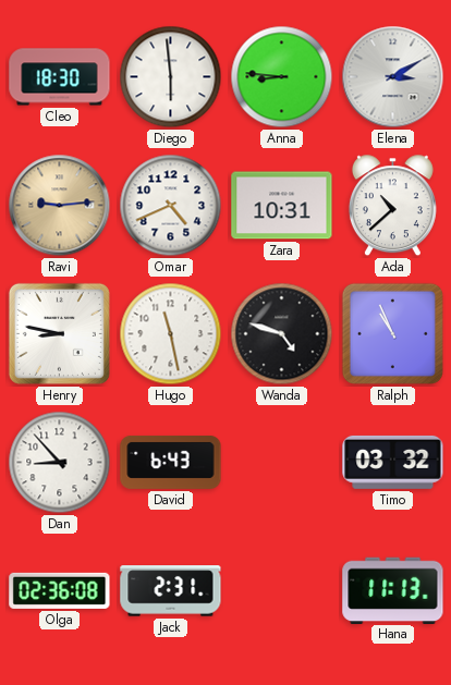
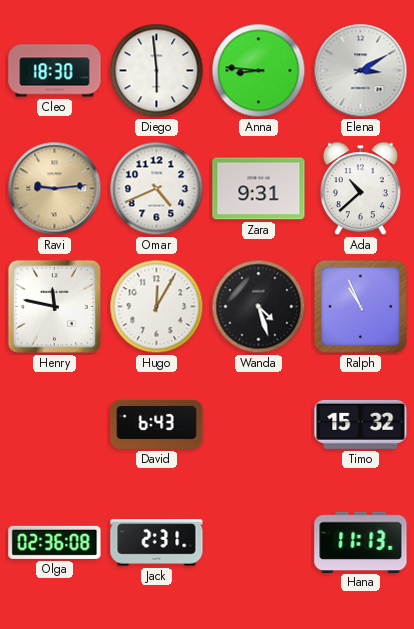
Zara: 10:31 -> 9:31
Henry: 8:47 -> 11:47
Hugo: 11:28 -> 12:05
Wanda: 4:48 -> 4:27
Dan: 8:53 -> none
Timo: 03:32 -> 15:32
